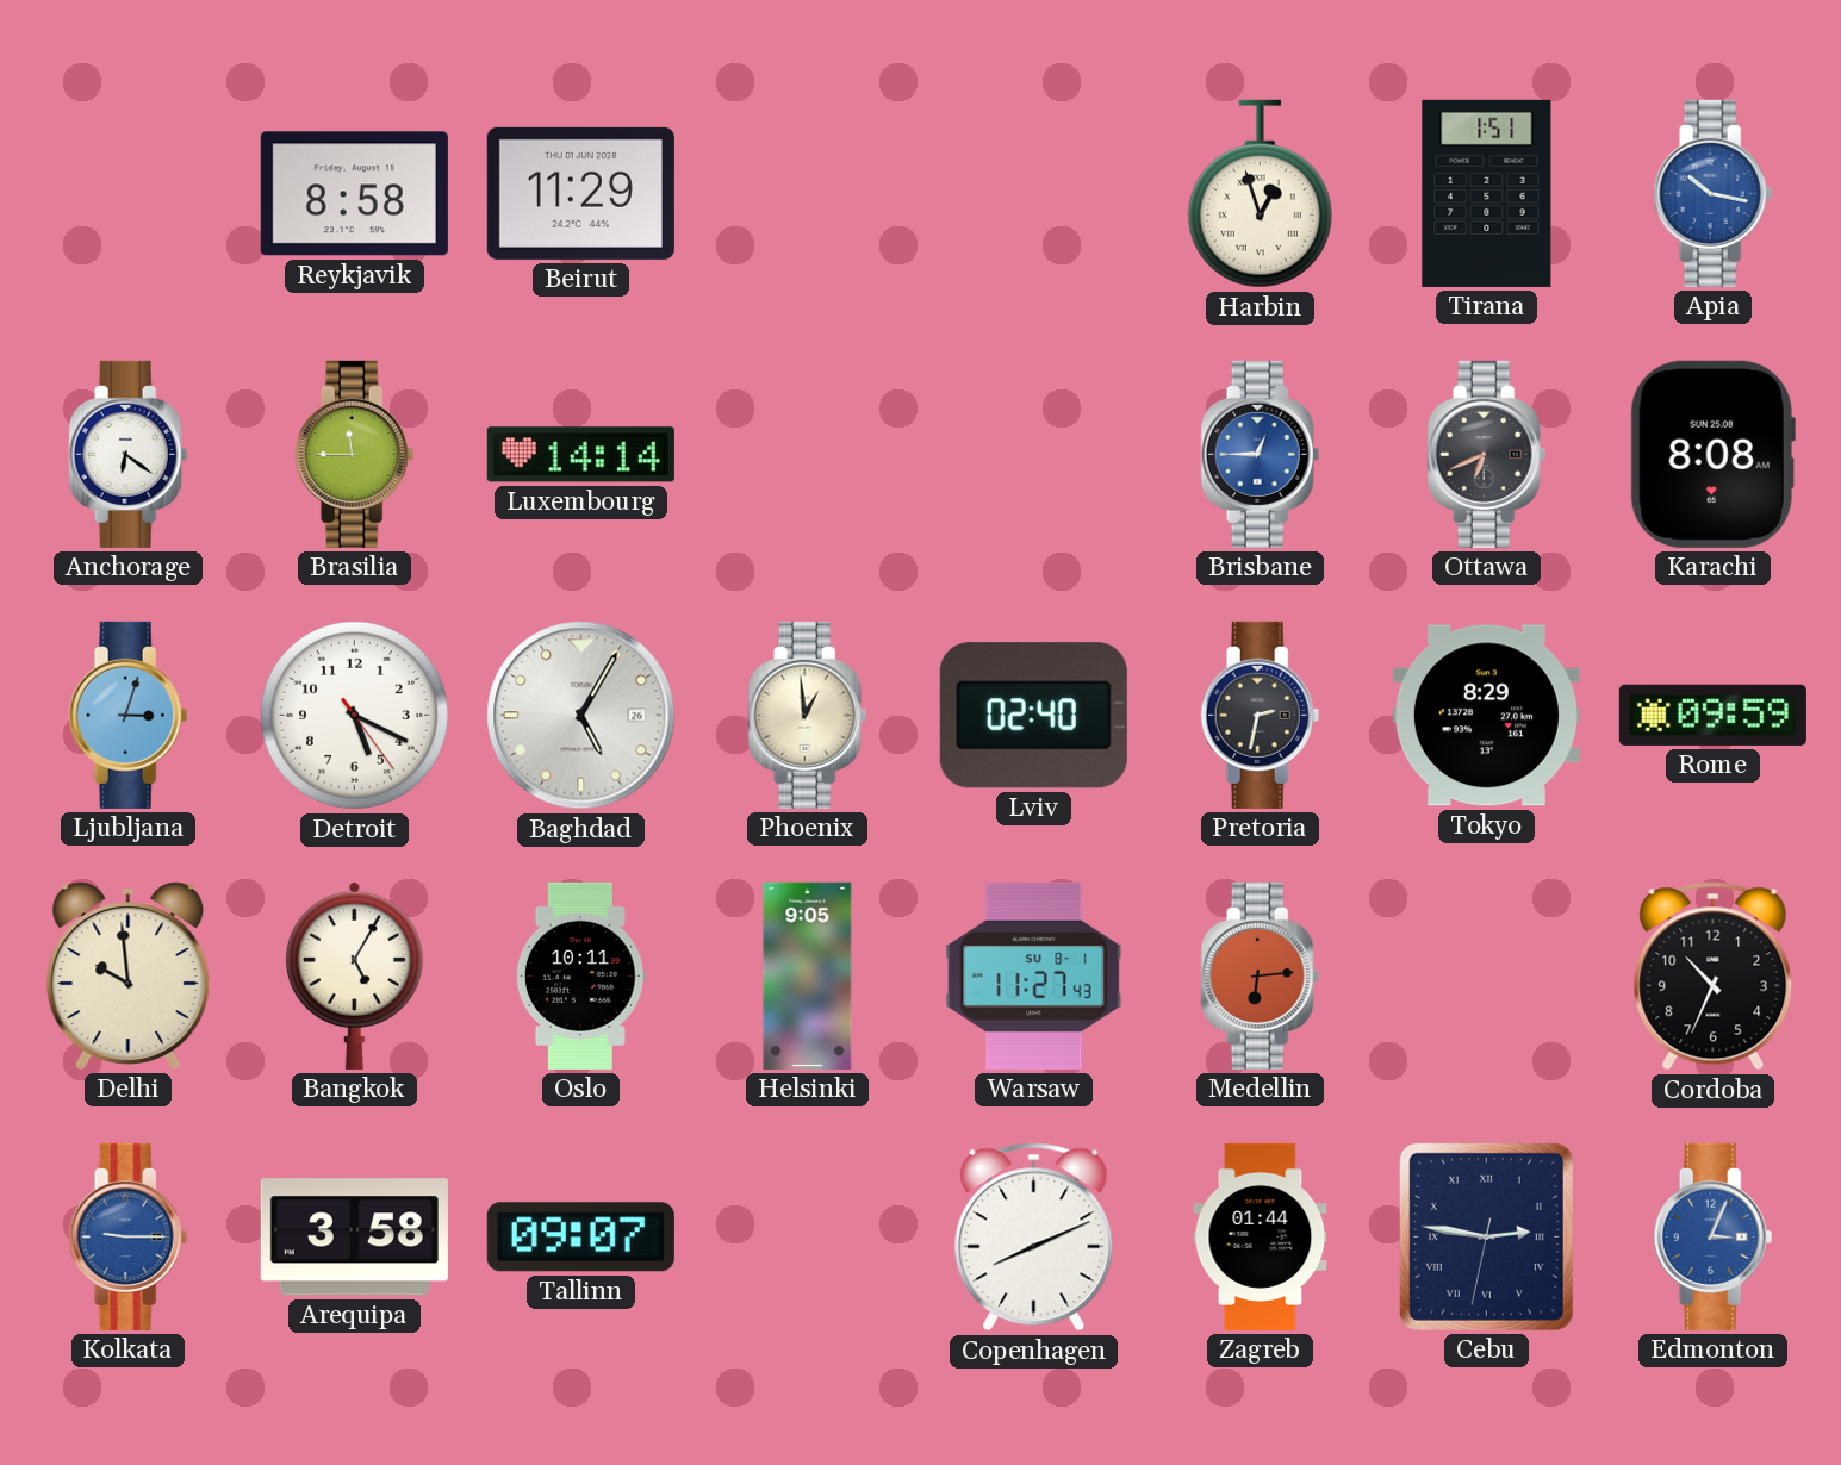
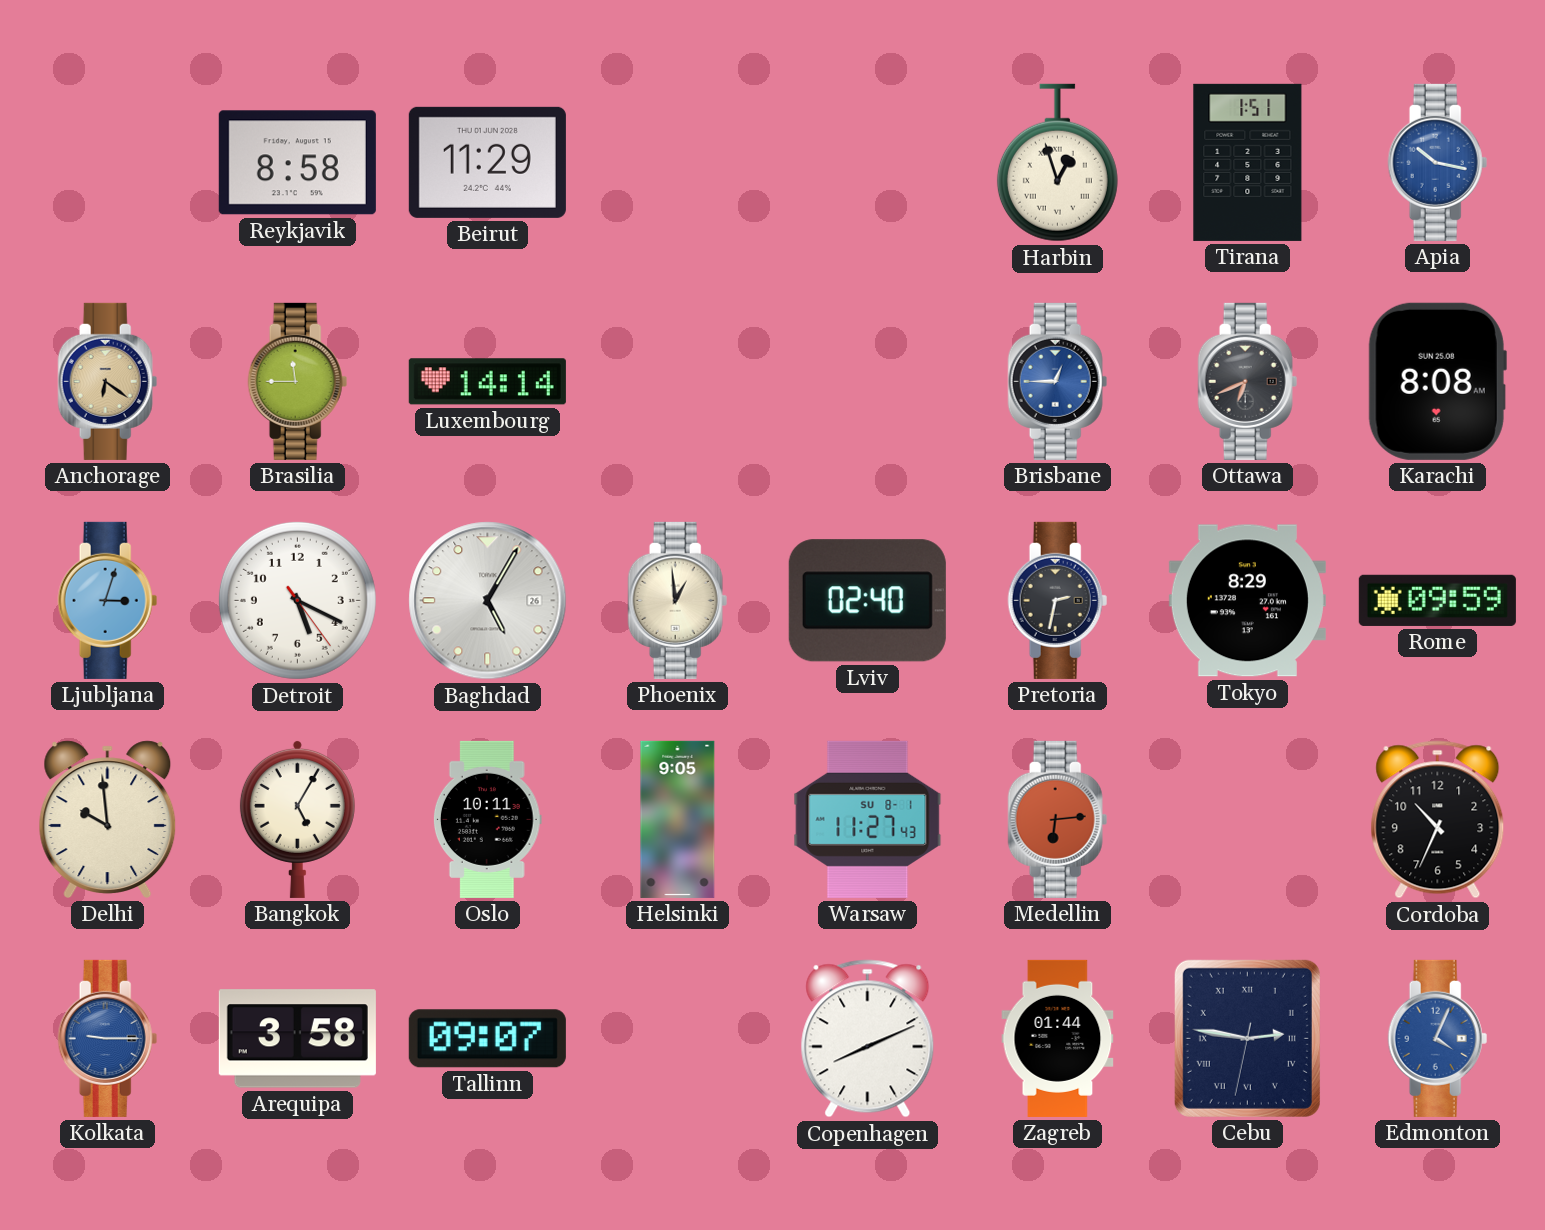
Anchorage dial: white -> champagne
Edmonton: 3:04 -> 4:04
